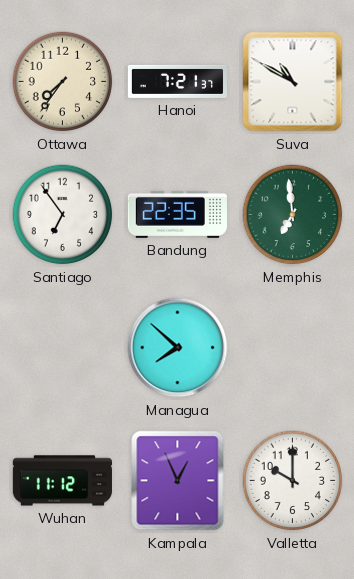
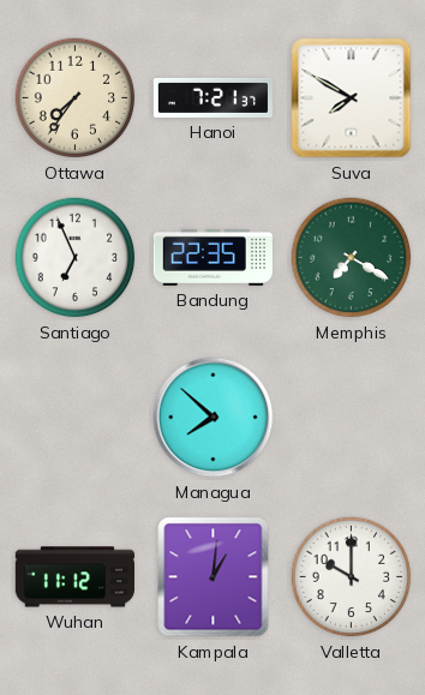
Suva: 10:50 -> 7:50
Santiago: 6:54 -> 6:56
Memphis: 6:59 -> 7:20
Kampala: 12:56 -> 1:01
